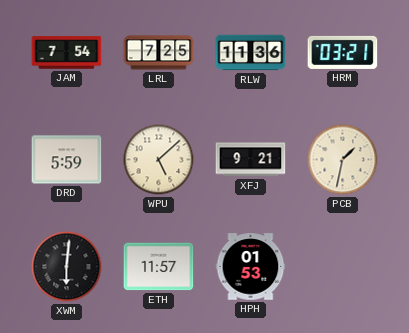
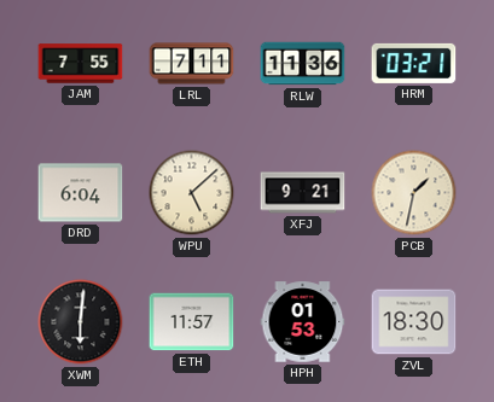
JAM: 7:54 -> 7:55
LRL: 7:25 -> 7:11
DRD: 5:59 -> 6:04
ZVL: none -> 18:30
